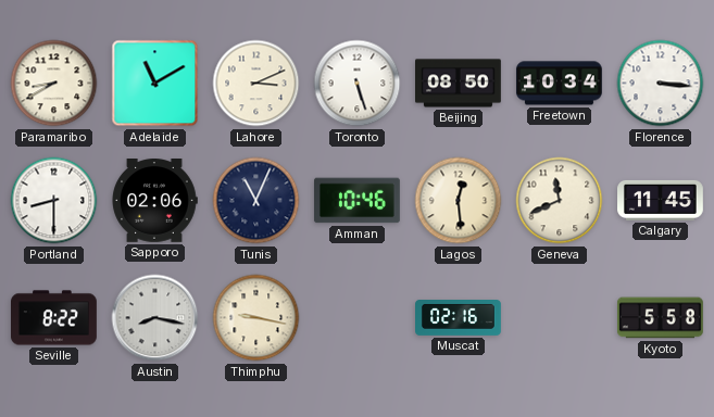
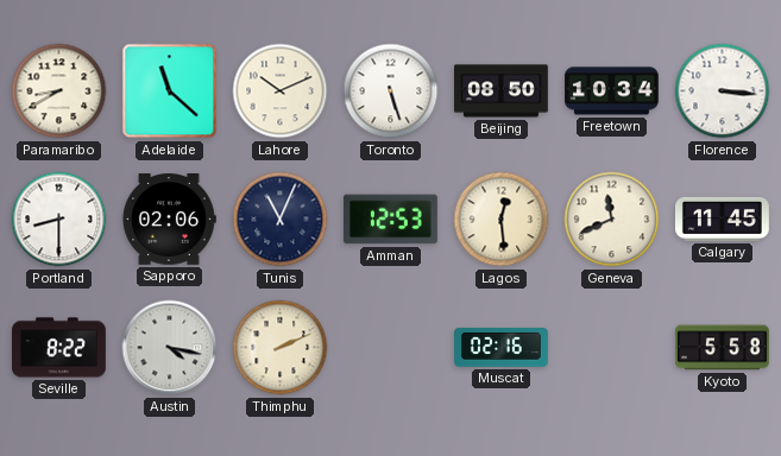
Adelaide: 11:10 -> 11:22
Lahore: 3:11 -> 10:11
Amman: 10:46 -> 12:53
Austin: 8:17 -> 4:17
Thimphu: 9:17 -> 2:11
